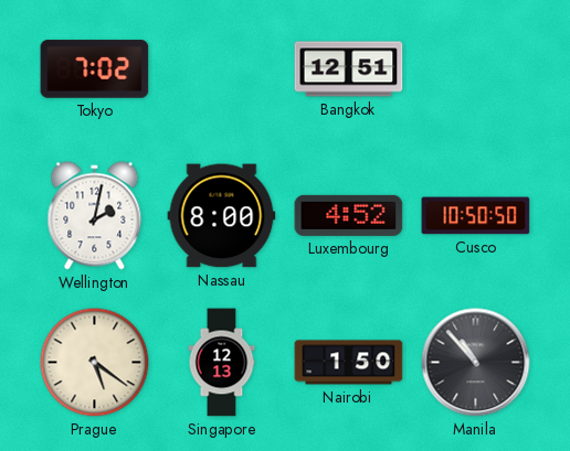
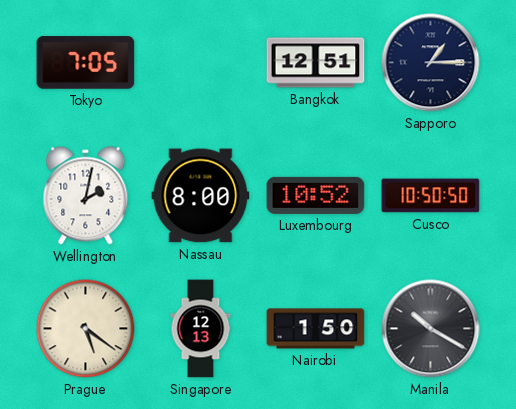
Tokyo: 7:02 -> 7:05
Sapporo: none -> 1:15
Luxembourg: 4:52 -> 10:52
Manila: 10:53 -> 10:20
